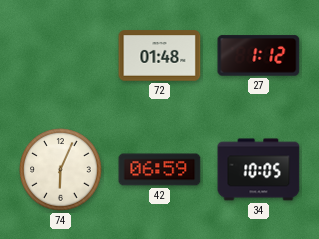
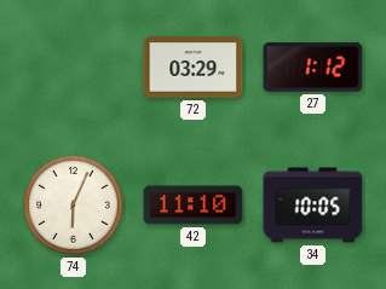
72: 01:48 -> 03:29
42: 06:59 -> 11:10
